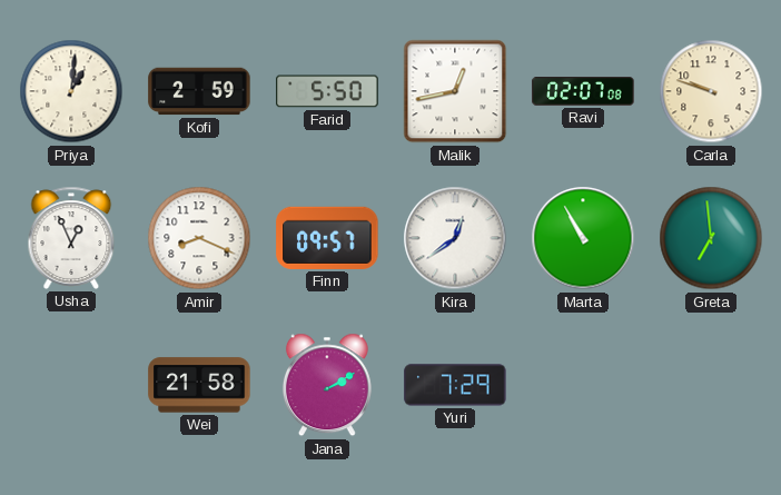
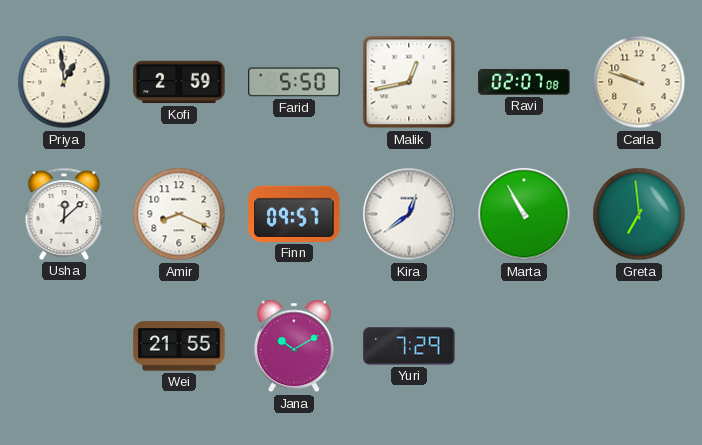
Priya: 1:01 -> 12:59
Usha: 12:56 -> 12:08
Wei: 21:58 -> 21:55
Jana: 2:10 -> 10:10
